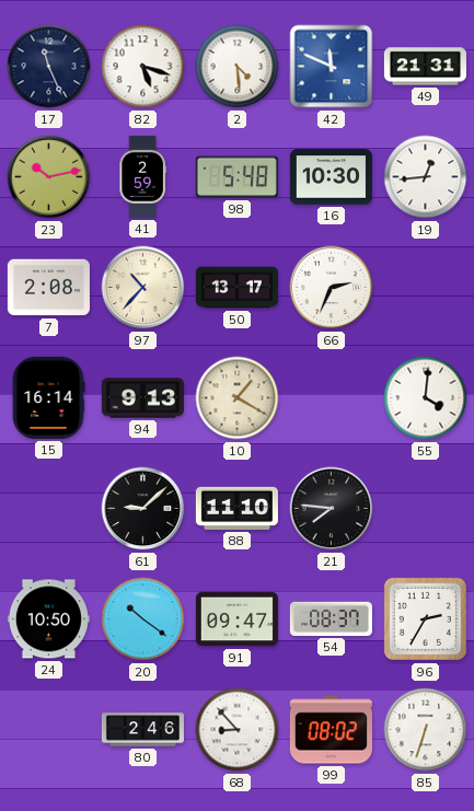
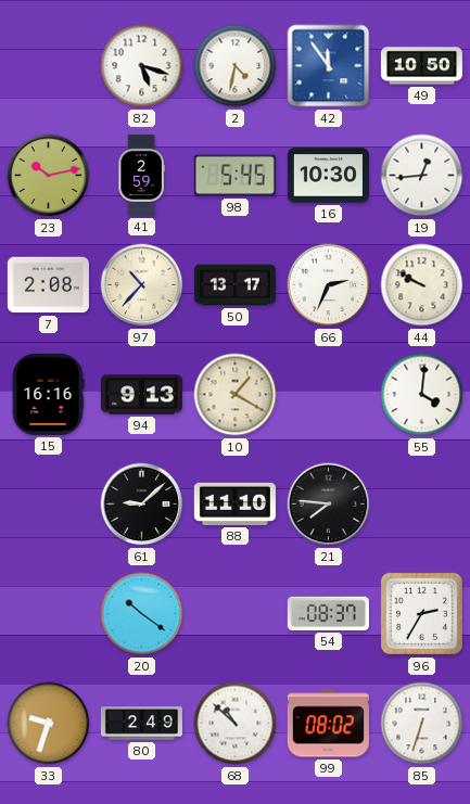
17: 11:26 -> none
2: 4:29 -> 4:32
42: 11:49 -> 11:54
49: 21:31 -> 10:50
98: 5:48 -> 5:45
44: none -> 9:50
15: 16:14 -> 16:16
24: 10:50 -> none
91: 09:47 -> none
33: none -> 9:33
80: 2:46 -> 2:49
68: 8:53 -> 10:52
